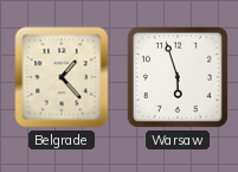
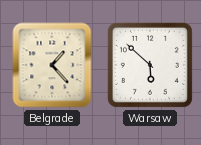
Warsaw: 5:57 -> 5:52
